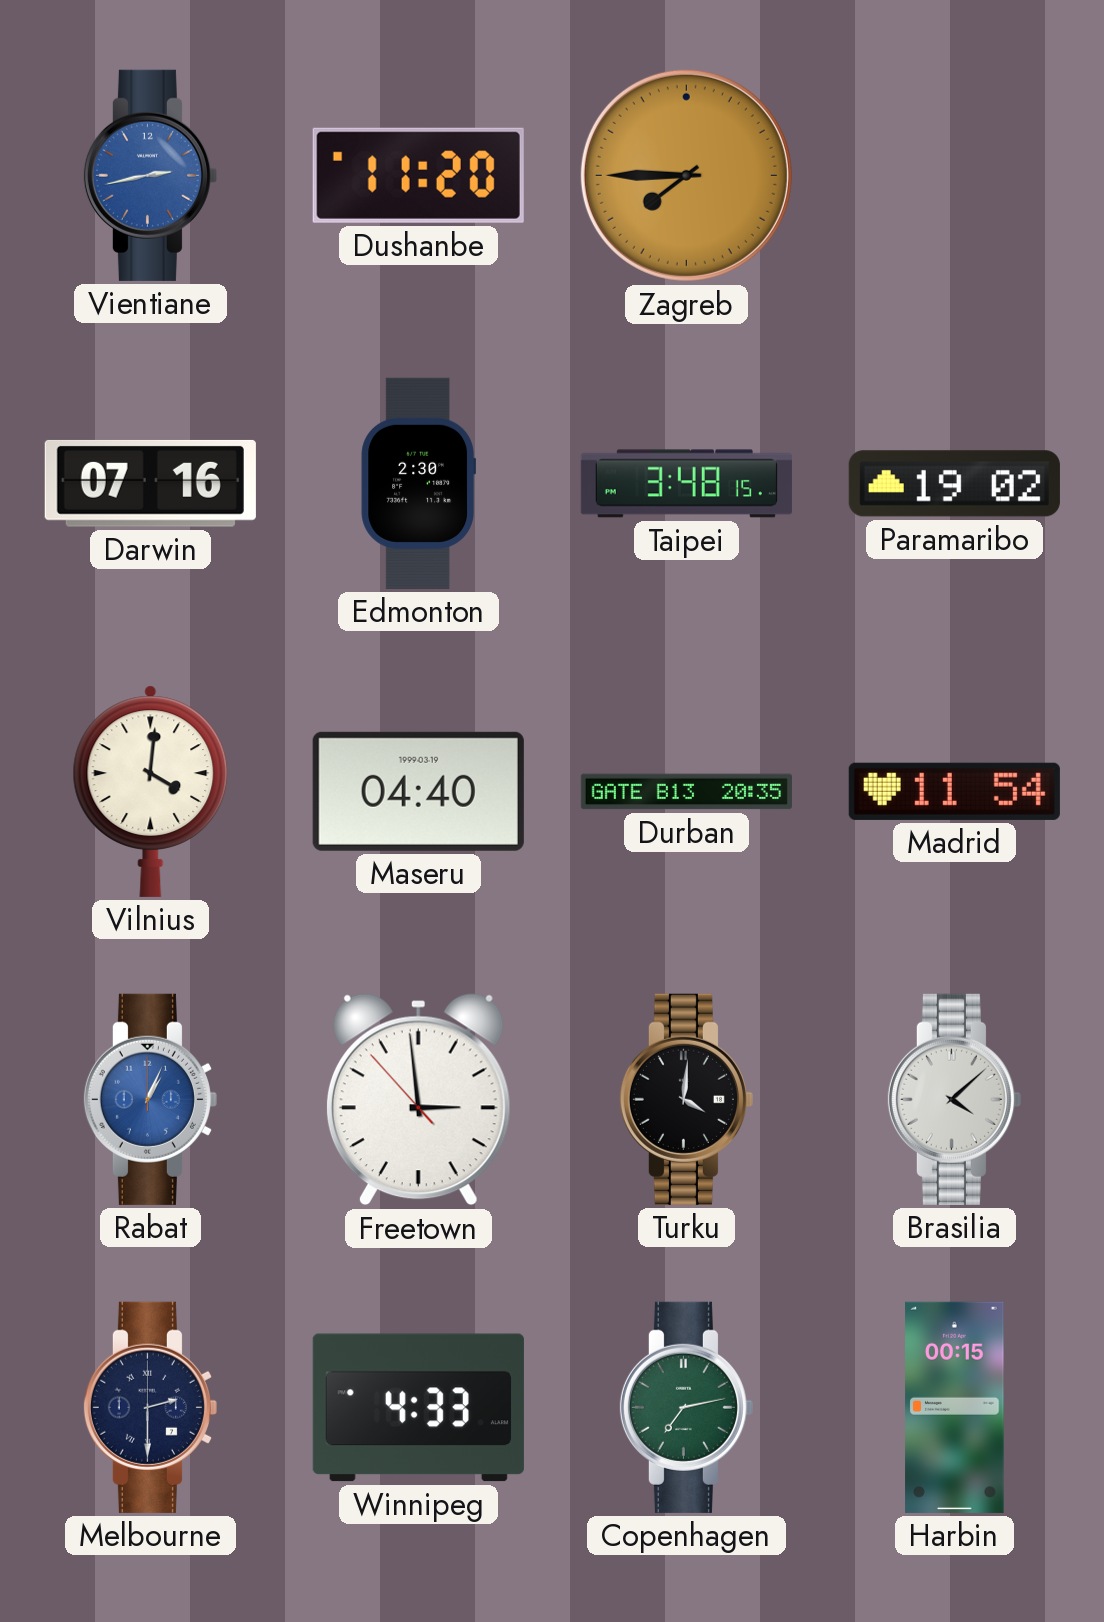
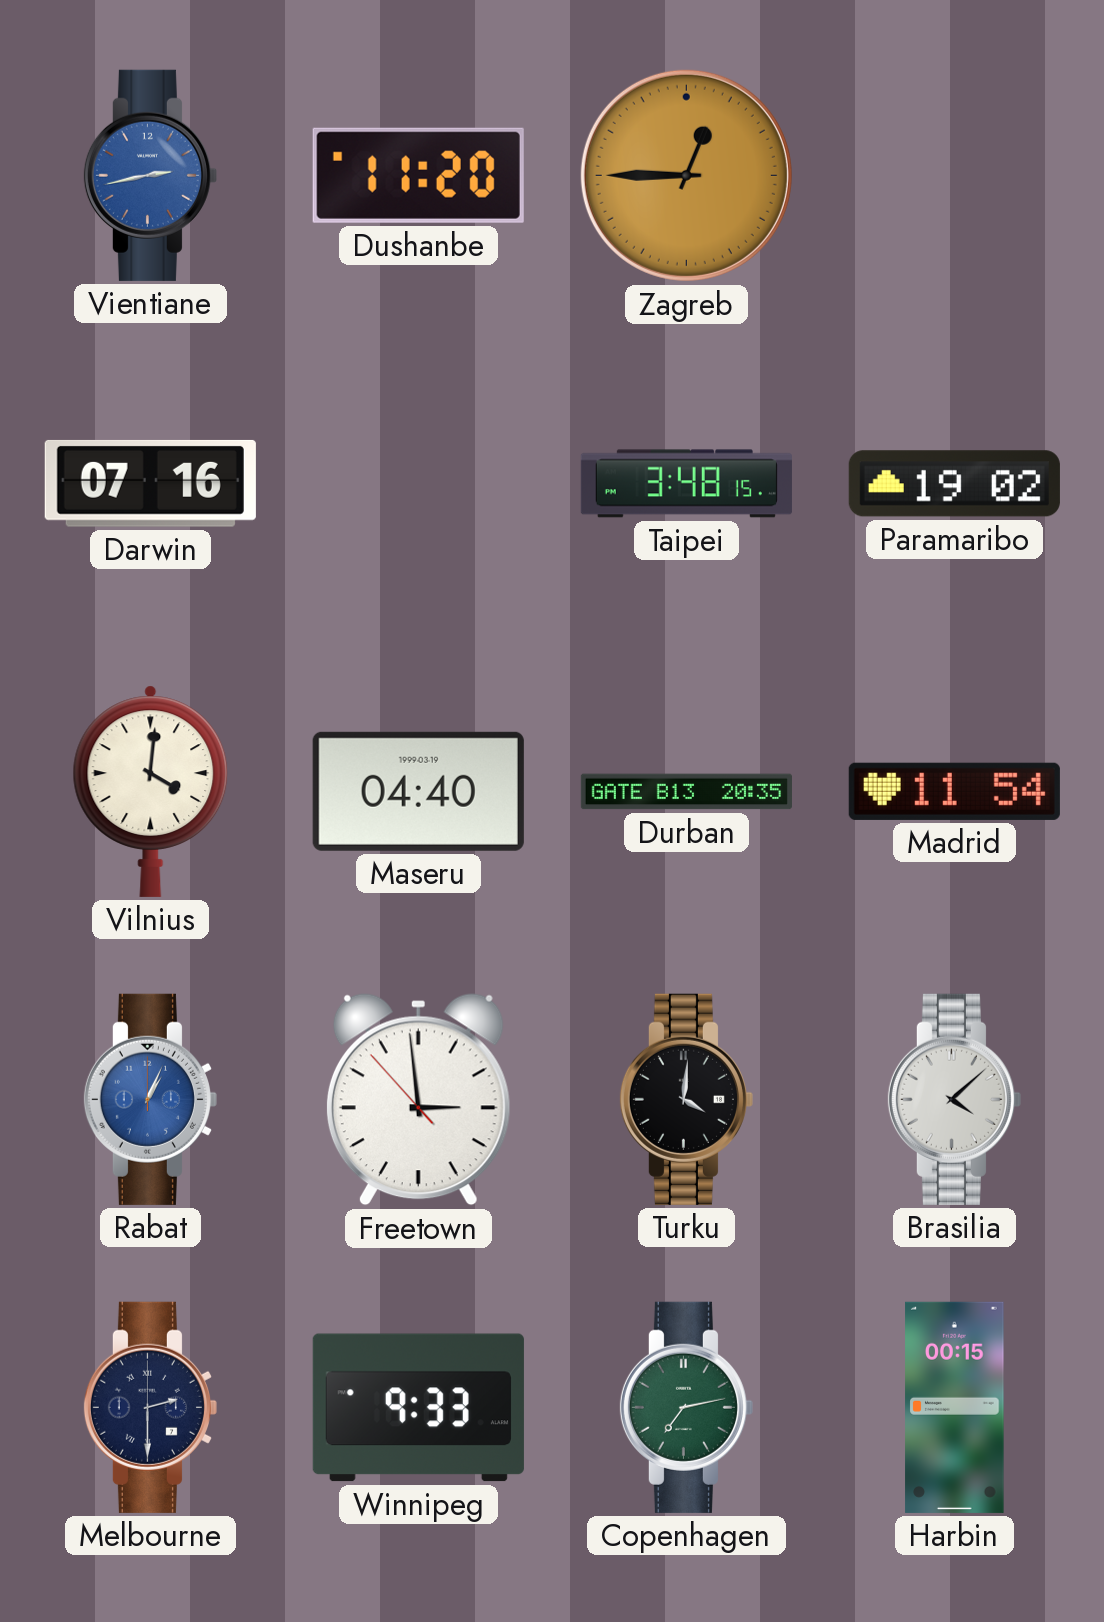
Zagreb: 7:45 -> 12:45
Edmonton: 2:30 -> none
Winnipeg: 4:33 -> 9:33
